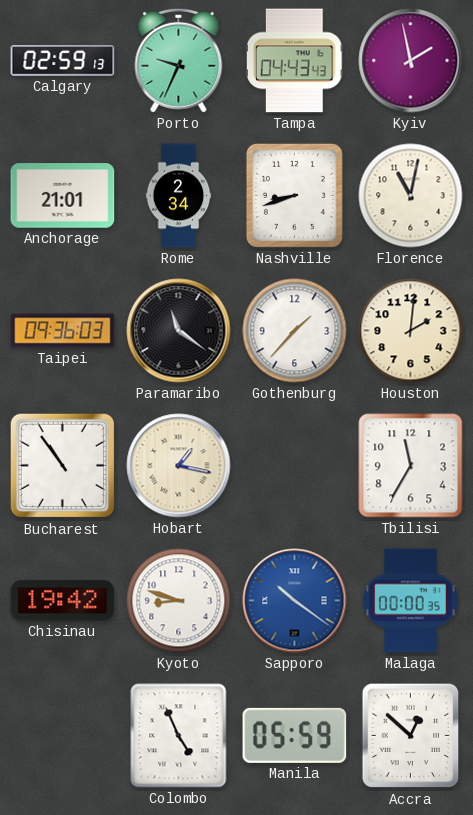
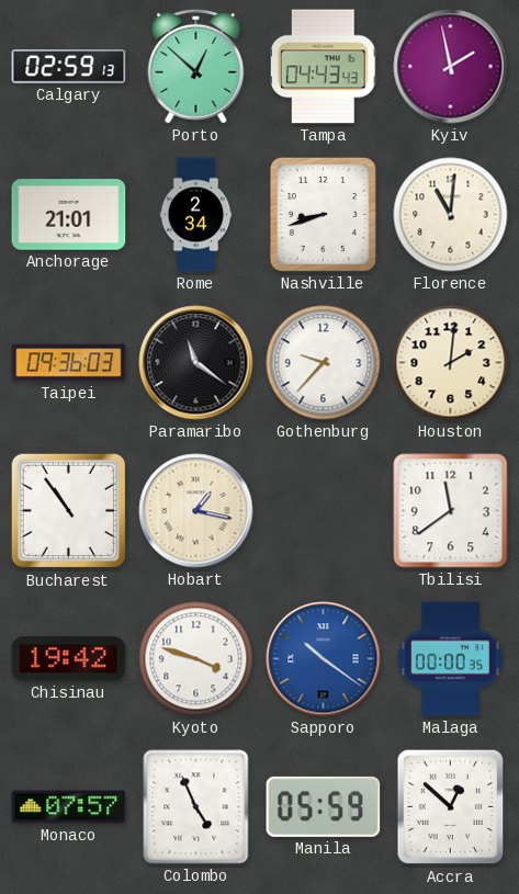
Porto: 9:34 -> 12:52
Florence: 11:02 -> 11:01
Gothenburg: 1:37 -> 9:37
Tbilisi: 11:35 -> 11:39
Kyoto: 8:48 -> 3:48
Monaco: none -> 07:57
